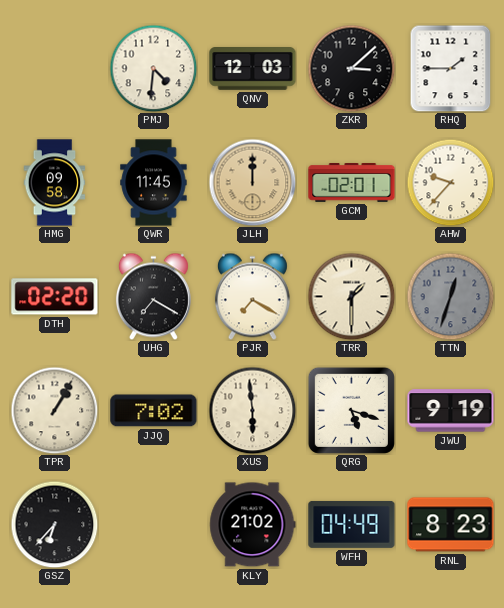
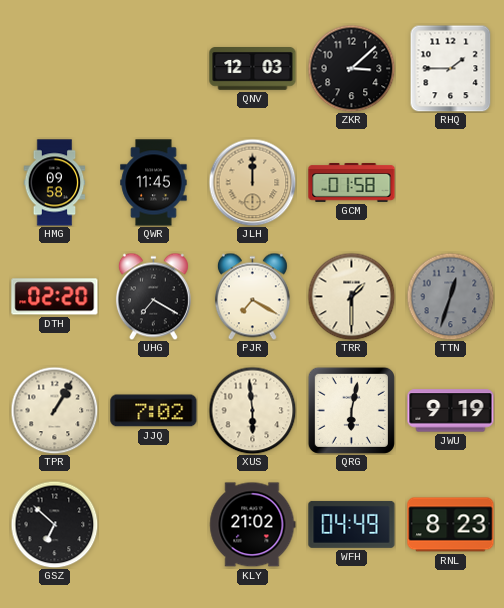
PMJ: 4:31 -> none
GCM: 02:01 -> 01:58
AHW: 9:37 -> none
QRG: 5:18 -> 6:02
GSZ: 6:37 -> 6:52
